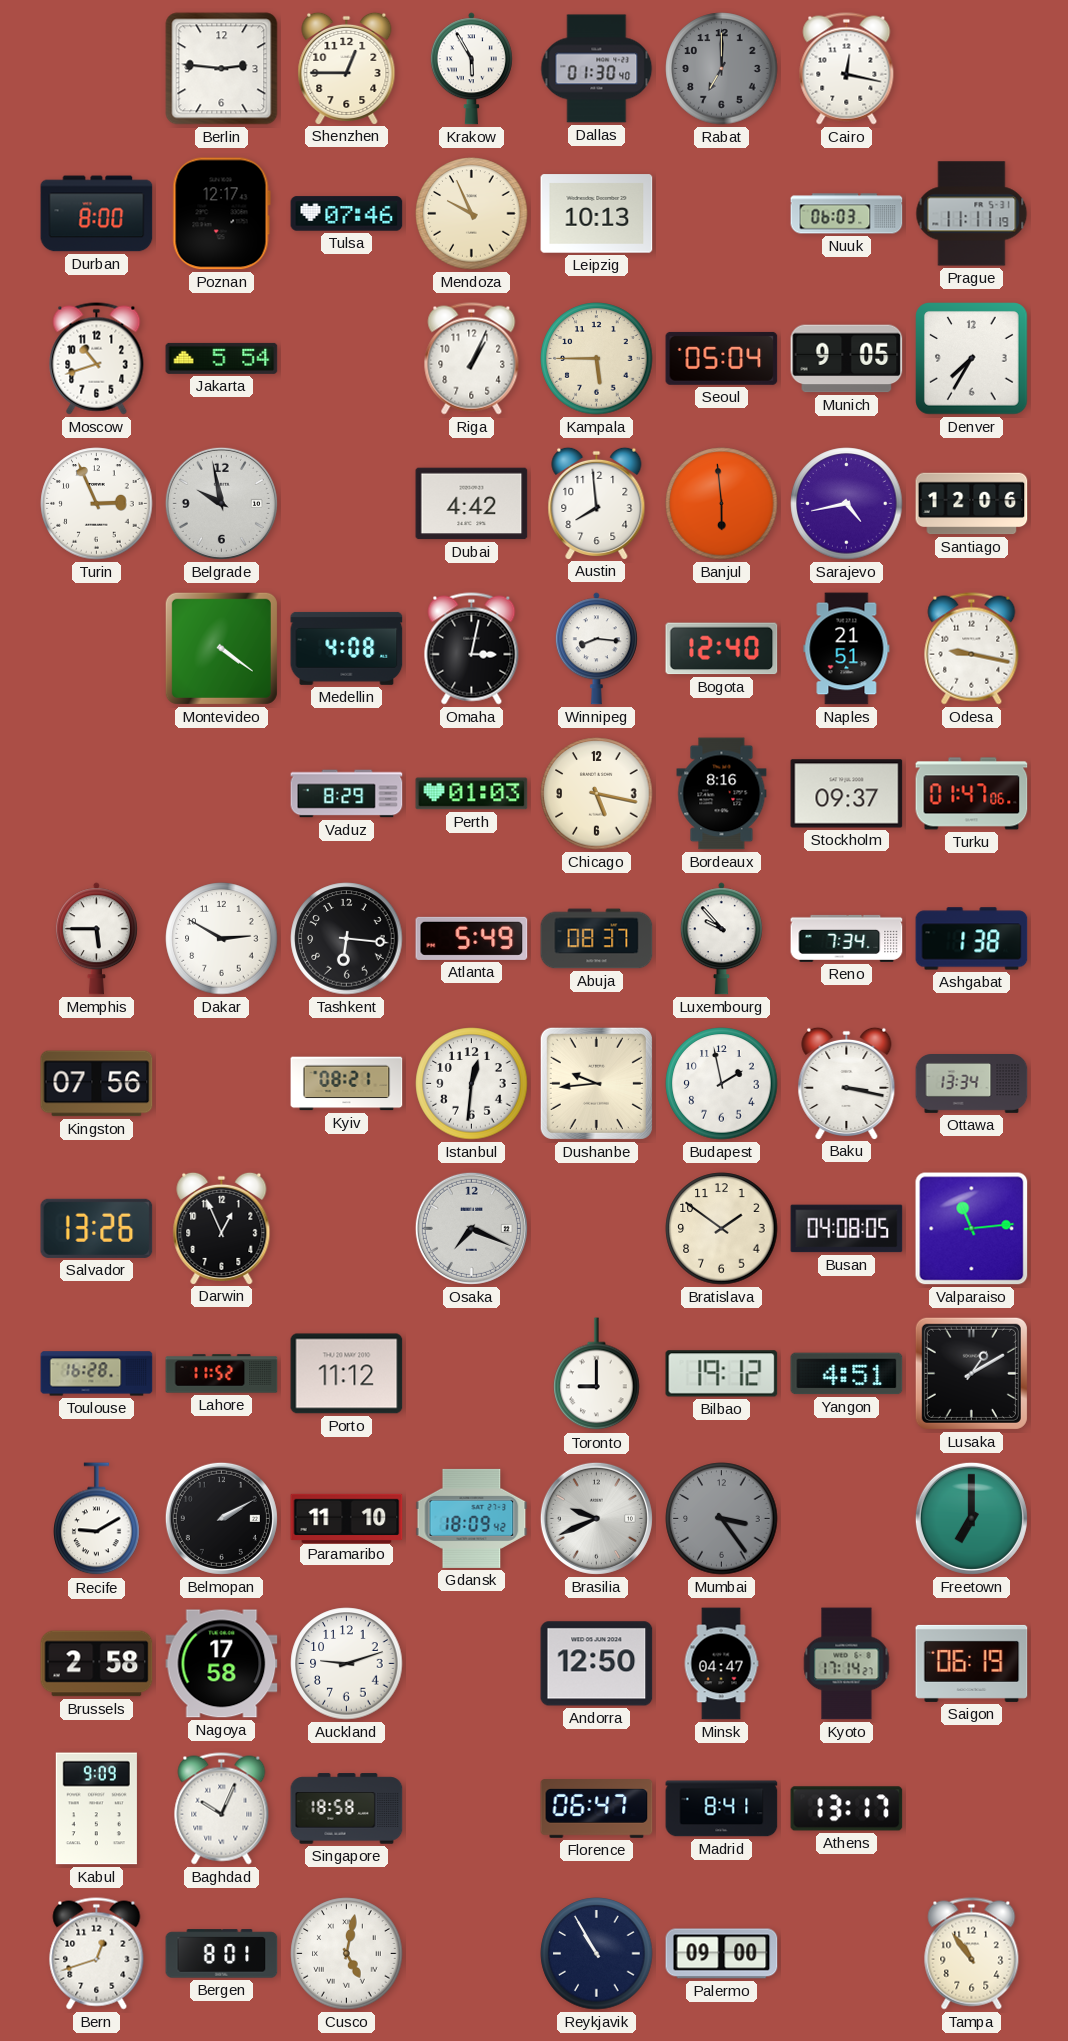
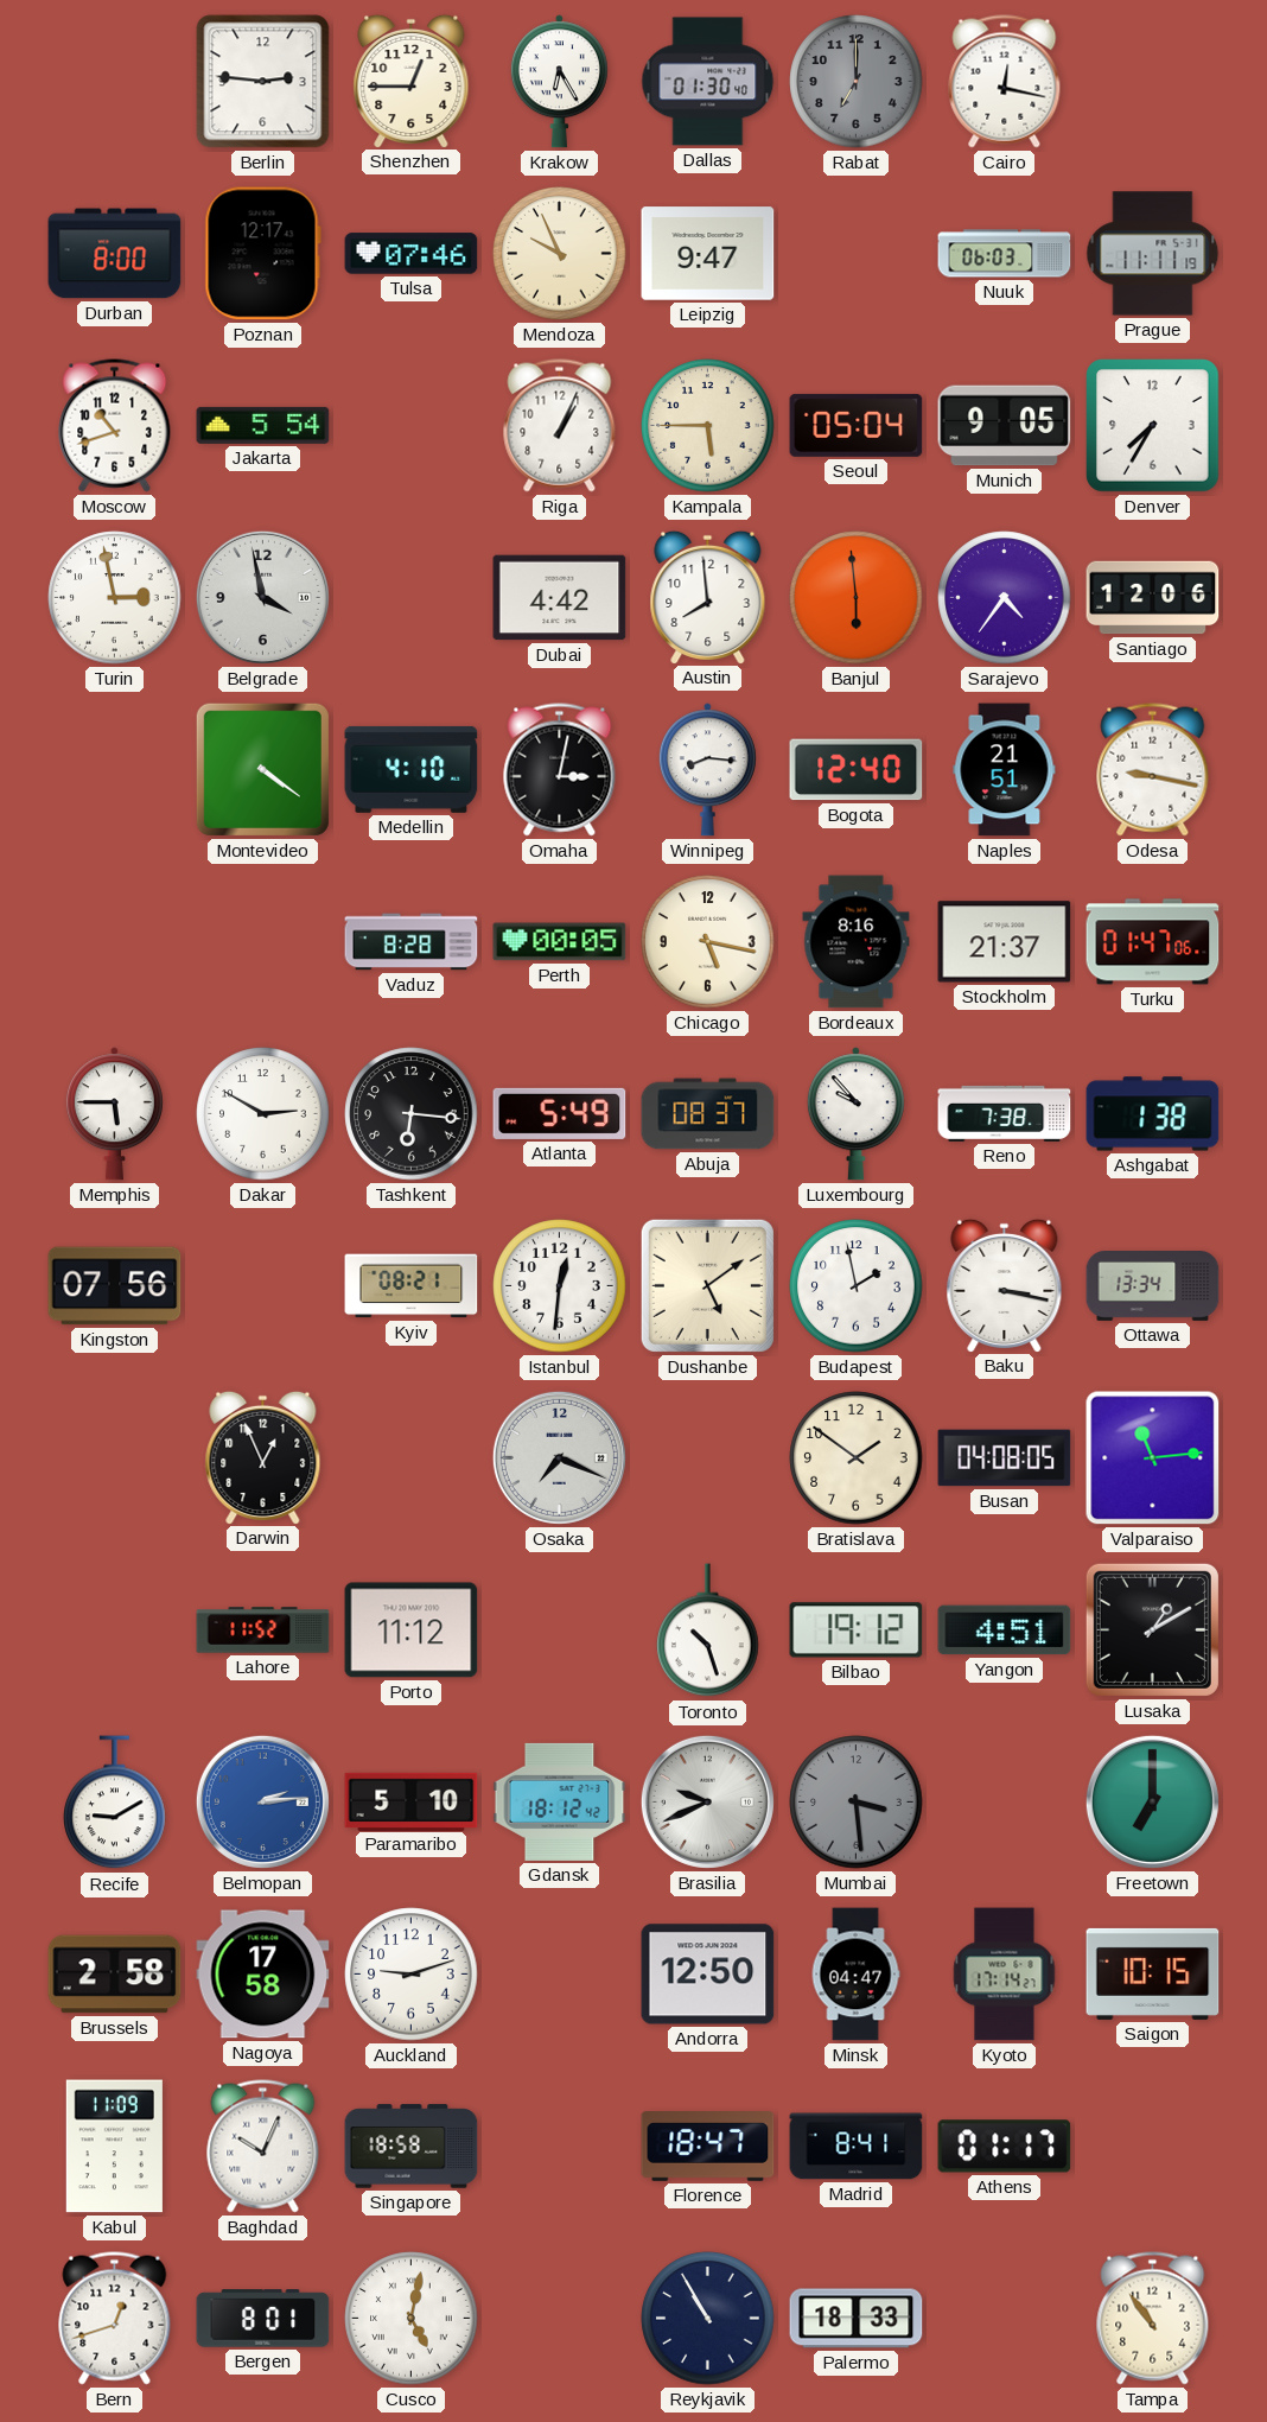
Krakow: 5:55 -> 6:25
Leipzig: 10:13 -> 9:47
Turin: 2:56 -> 2:58
Belgrade: 9:58 -> 3:58
Sarajevo: 4:43 -> 4:36
Medellin: 4:08 -> 4:10
Vaduz: 8:29 -> 8:28
Perth: 01:03 -> 00:05
Stockholm: 09:37 -> 21:37
Reno: 7:34 -> 7:38
Dushanbe: 9:44 -> 5:09
Salvador: 13:26 -> none
Toulouse: 16:28 -> none
Toronto: 9:00 -> 10:27
Belmopan: 2:10 -> 2:14
Belmopan dial: black -> blue
Paramaribo: 11:10 -> 5:10
Gdansk: 18:09 -> 18:12
Mumbai: 3:24 -> 3:29
Saigon: 06:19 -> 10:15
Kabul: 9:09 -> 11:09
Florence: 06:47 -> 18:47
Athens: 13:17 -> 01:17
Palermo: 09:00 -> 18:33
